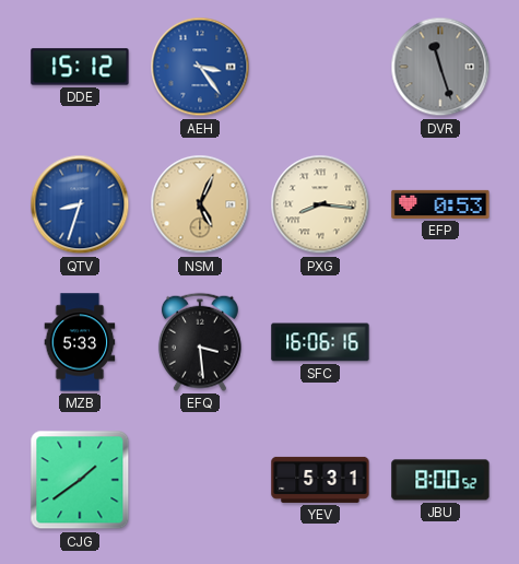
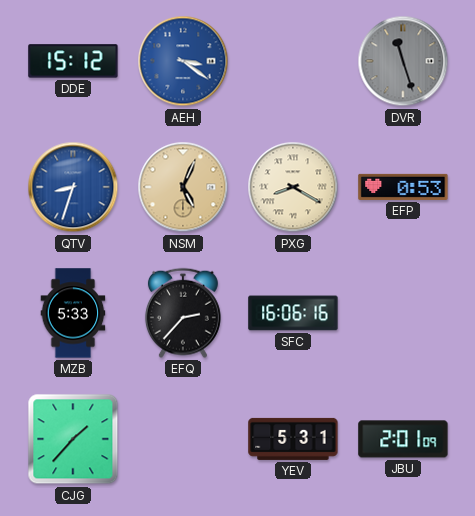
AEH: 3:24 -> 3:21
PXG: 8:16 -> 8:20
EFQ: 3:29 -> 2:37
CJG: 1:39 -> 1:37
JBU: 8:00 -> 2:01
